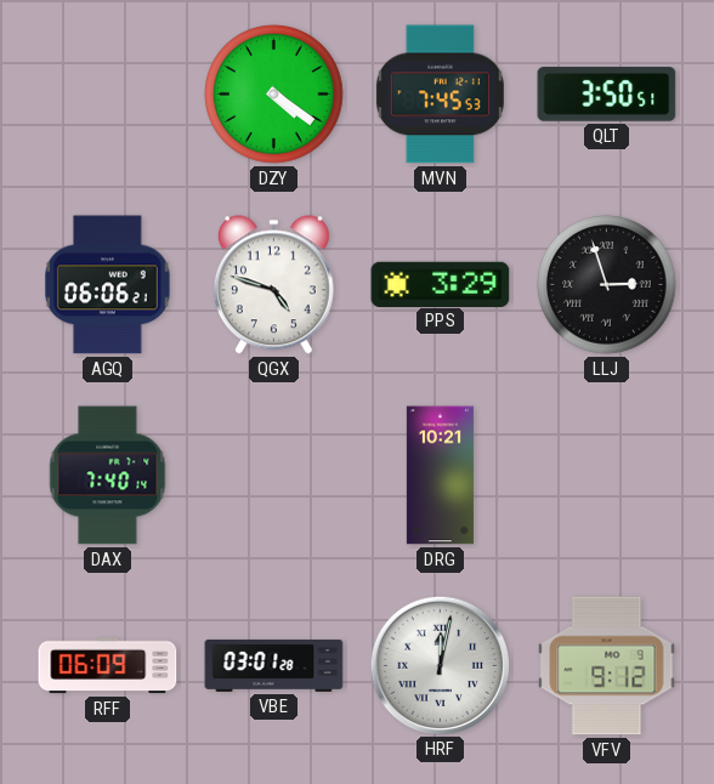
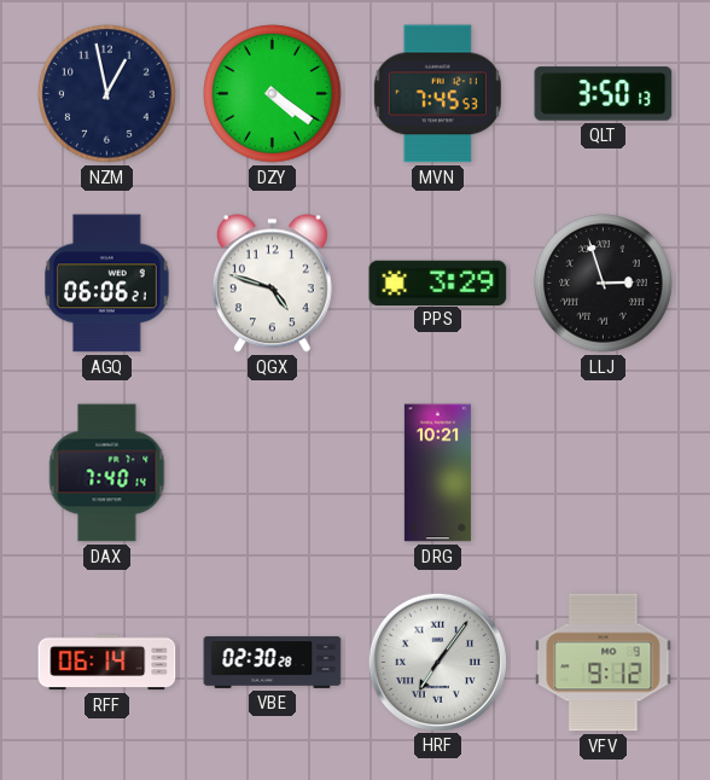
NZM: none -> 12:58
QLT: 3:50:51 -> 3:50:13
RFF: 06:09 -> 06:14
VBE: 03:01 -> 02:30
HRF: 12:02 -> 7:06
